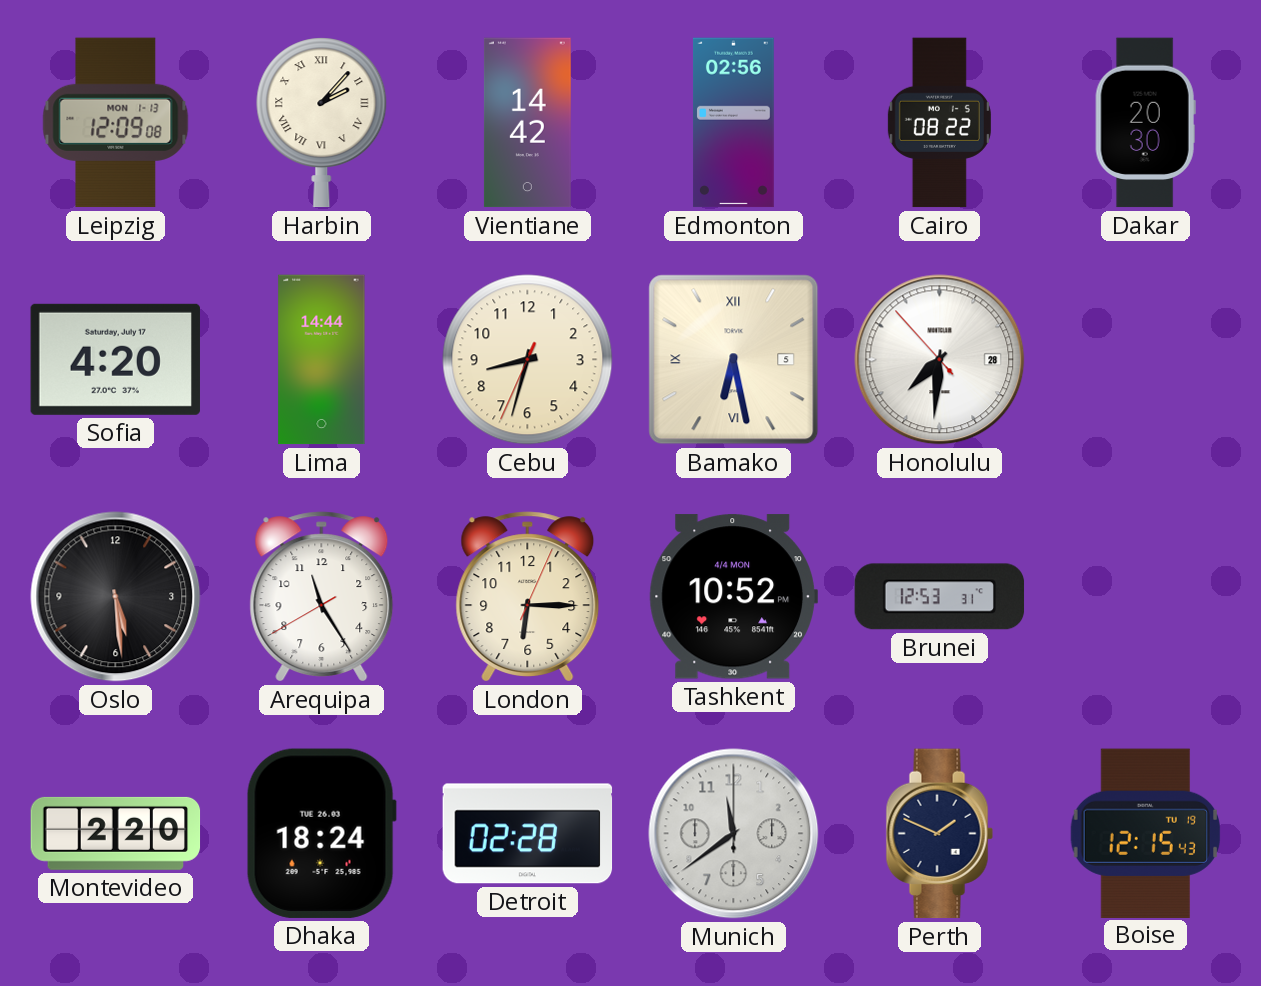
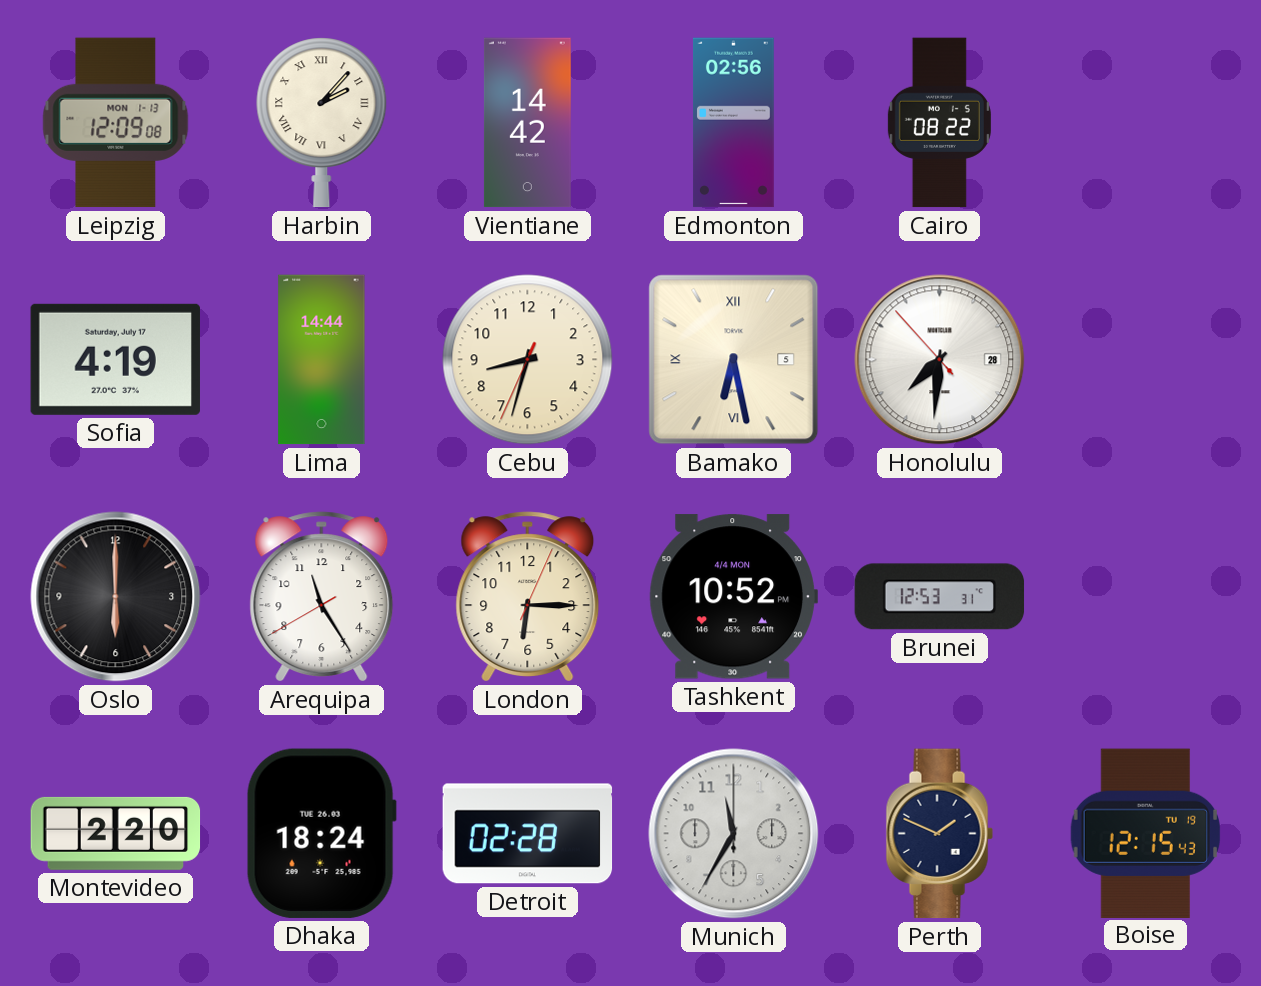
Dakar: 20:30 -> none
Sofia: 4:20 -> 4:19
Oslo: 5:29 -> 6:00
Munich: 11:39 -> 11:35
